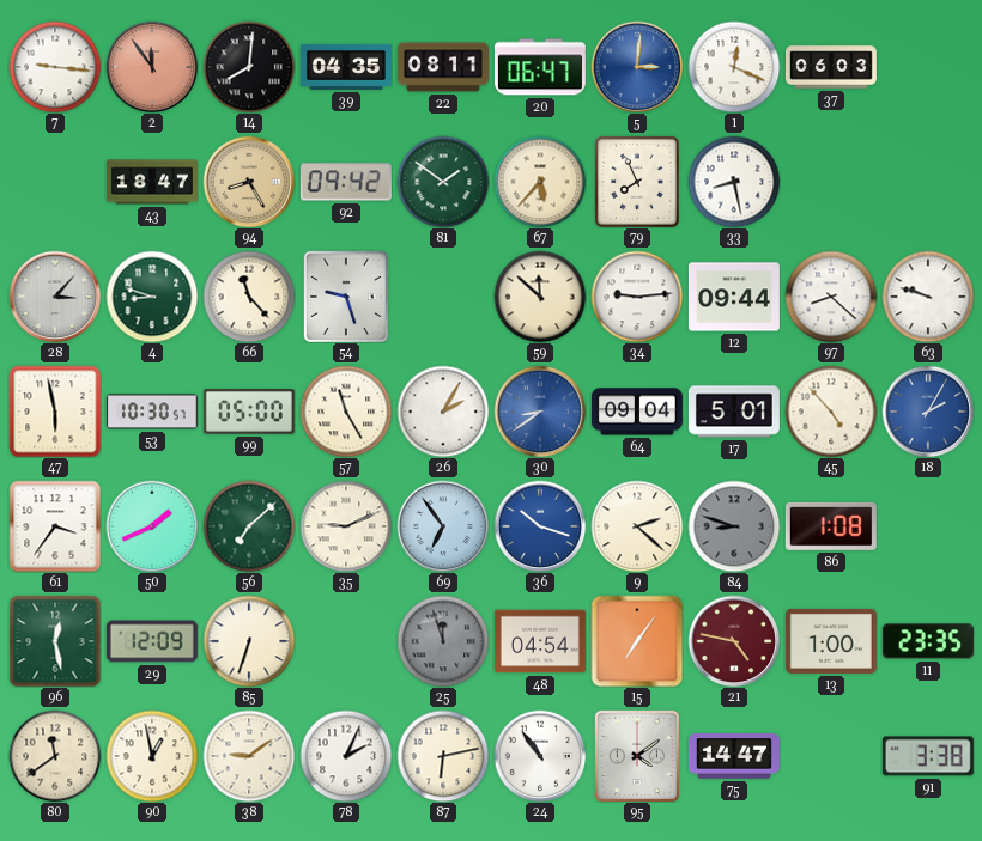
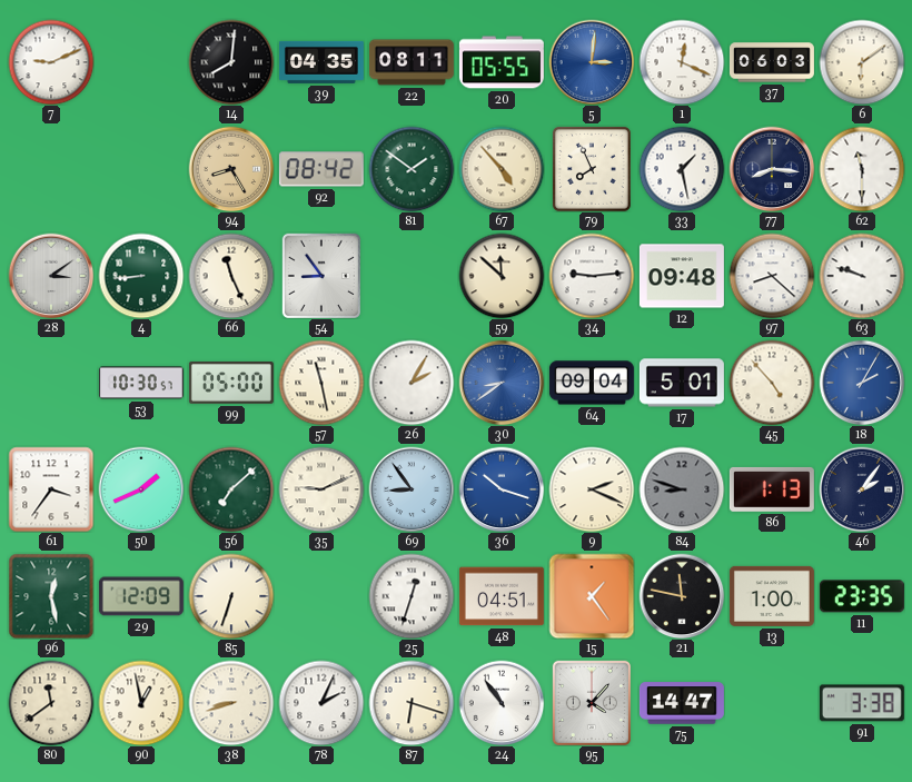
7: 9:16 -> 9:11
2: 11:54 -> none
20: 06:47 -> 05:55
6: none -> 6:09
43: 18:47 -> none
92: 09:42 -> 08:42
67: 5:37 -> 4:53
33: 8:28 -> 1:28
77: none -> 8:16
62: none -> 11:30
28: 3:07 -> 3:09
4: 8:48 -> 8:44
66: 11:23 -> 11:26
54: 9:27 -> 8:54
12: 09:44 -> 09:48
47: 5:58 -> none
57: 11:25 -> 11:28
69: 6:54 -> 8:54
9: 2:22 -> 2:19
86: 1:08 -> 1:13
46: none -> 2:06
25: 11:57 -> 12:33
25 dial: grey -> white
48: 04:54 -> 04:51
15: 7:06 -> 1:24
21: 4:47 -> 11:47
21 dial: burgundy -> black
38: 9:09 -> 8:42
87: 6:13 -> 6:18
95: 4:09 -> 4:07
